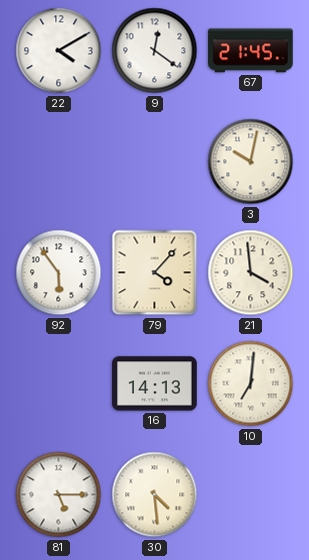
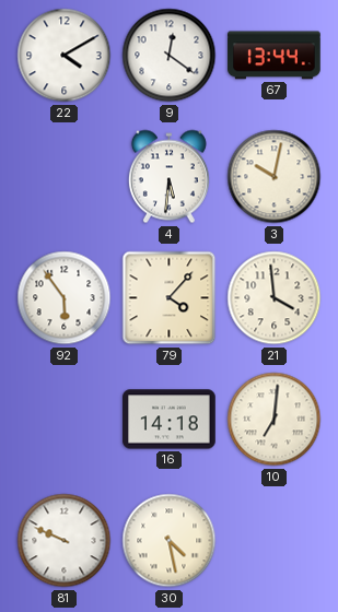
67: 21:45 -> 13:44
4: none -> 5:31
16: 14:13 -> 14:18
81: 5:15 -> 9:49
30: 4:29 -> 4:28
